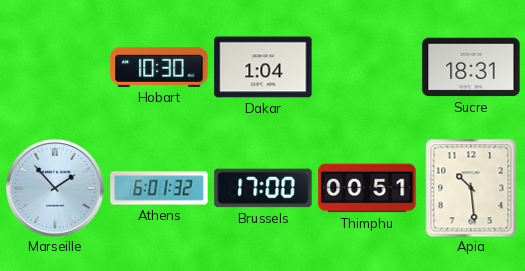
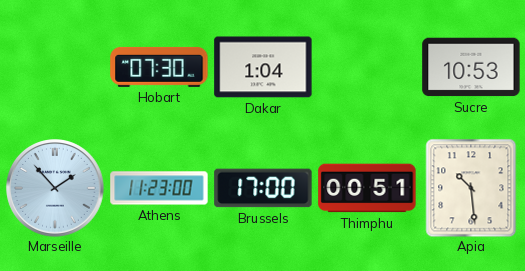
Hobart: 10:30 -> 07:30
Sucre: 18:31 -> 10:53
Athens: 6:01 -> 11:23
